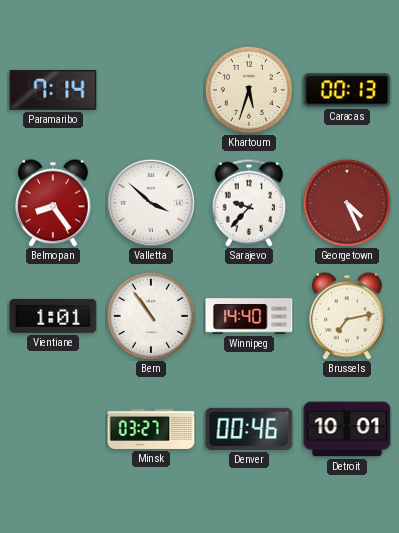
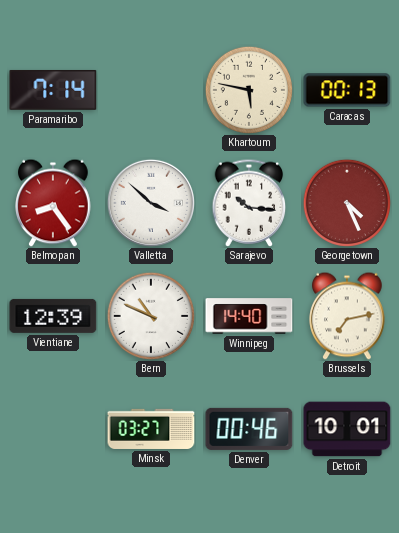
Khartoum: 5:33 -> 5:47
Sarajevo: 9:37 -> 10:16
Vientiane: 1:01 -> 12:39
Bern: 10:54 -> 10:49
